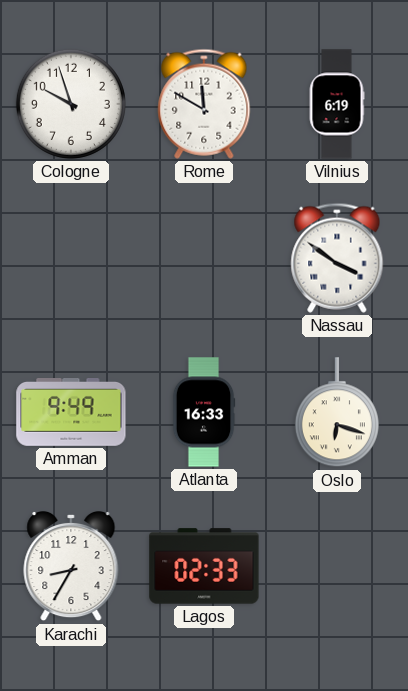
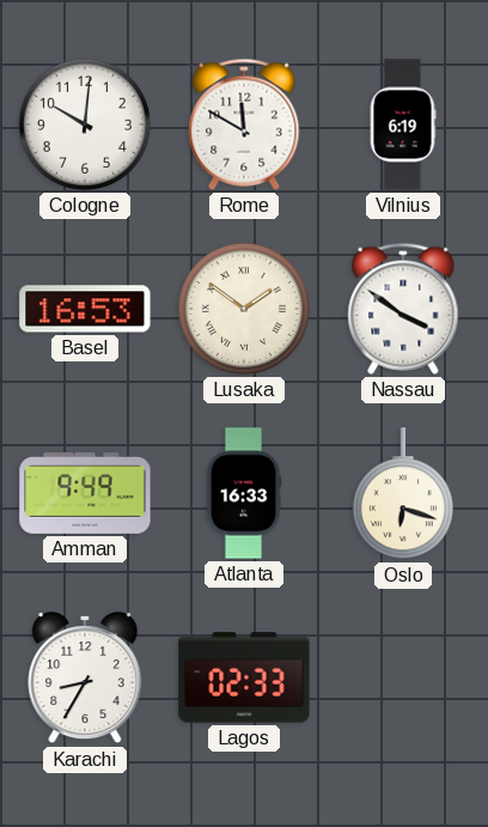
Cologne: 9:57 -> 10:01
Basel: none -> 16:53
Lusaka: none -> 1:51
